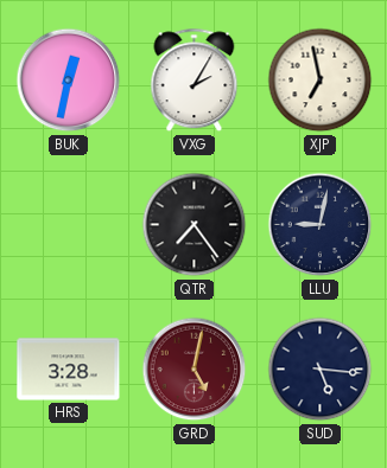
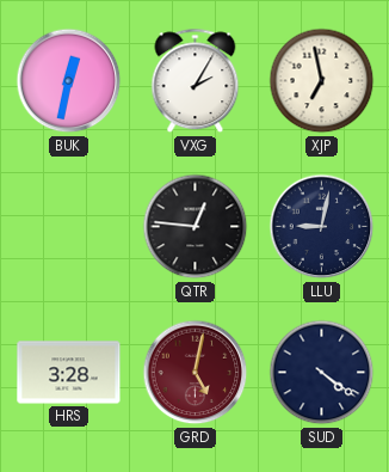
QTR: 7:24 -> 12:46
SUD: 5:16 -> 4:21
